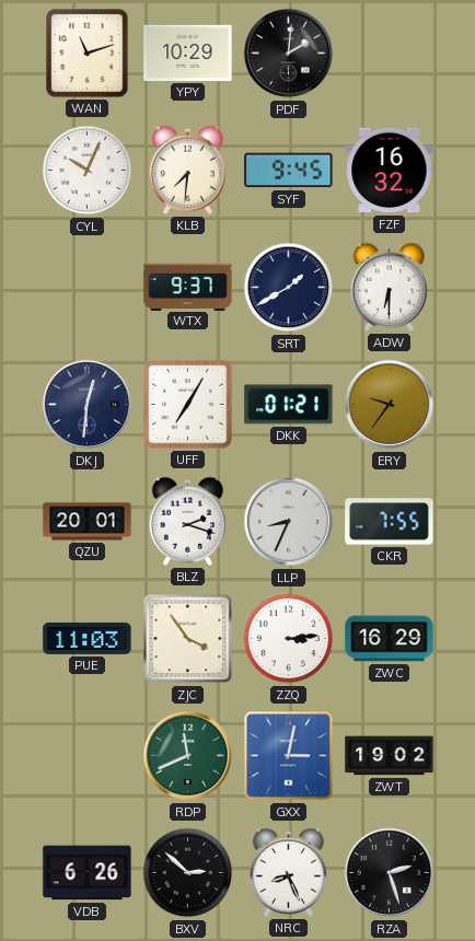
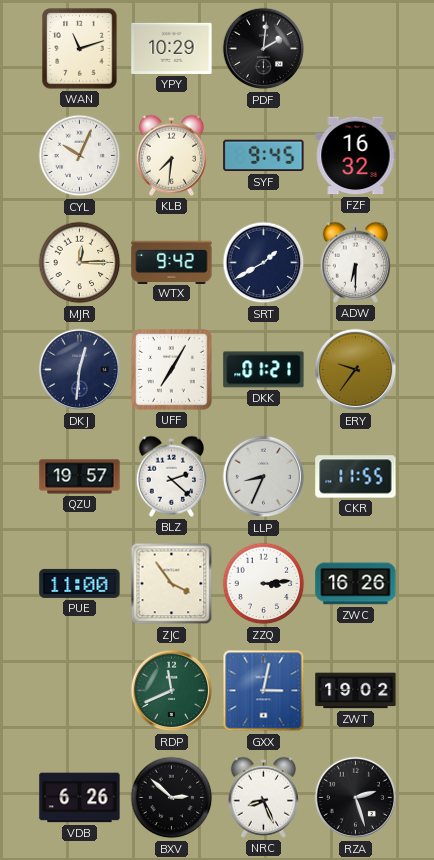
MJR: none -> 12:15
WTX: 9:37 -> 9:42
QZU: 20:01 -> 19:57
BLZ: 2:18 -> 2:22
CKR: 7:55 -> 11:55
PUE: 11:03 -> 11:00
ZWC: 16:29 -> 16:26
